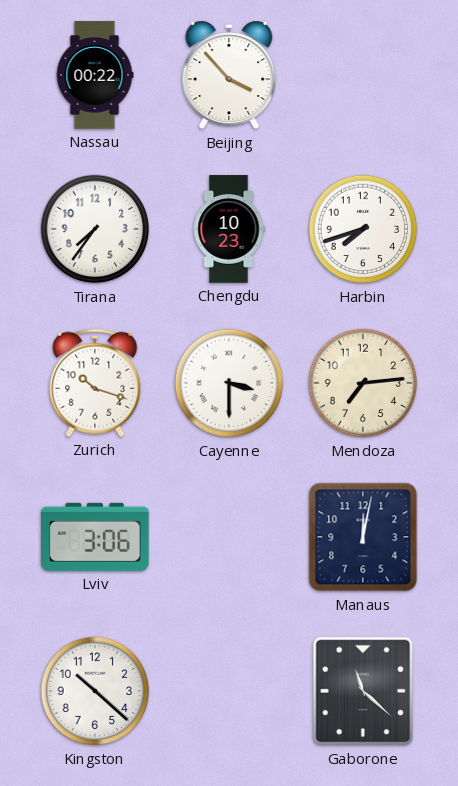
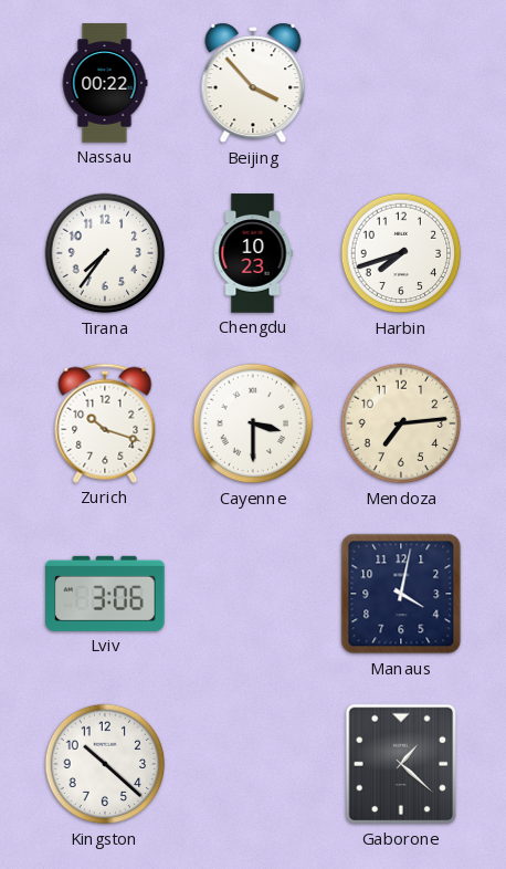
Manaus: 12:02 -> 4:02
Gaborone: 11:22 -> 1:22
